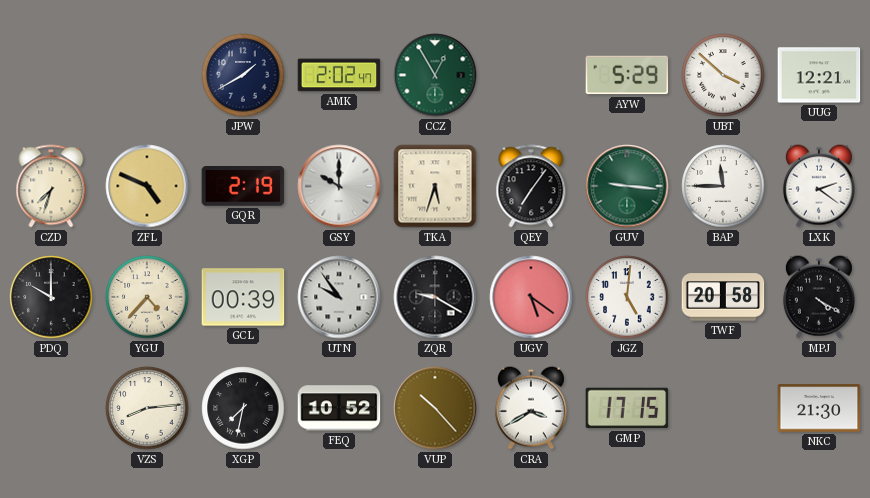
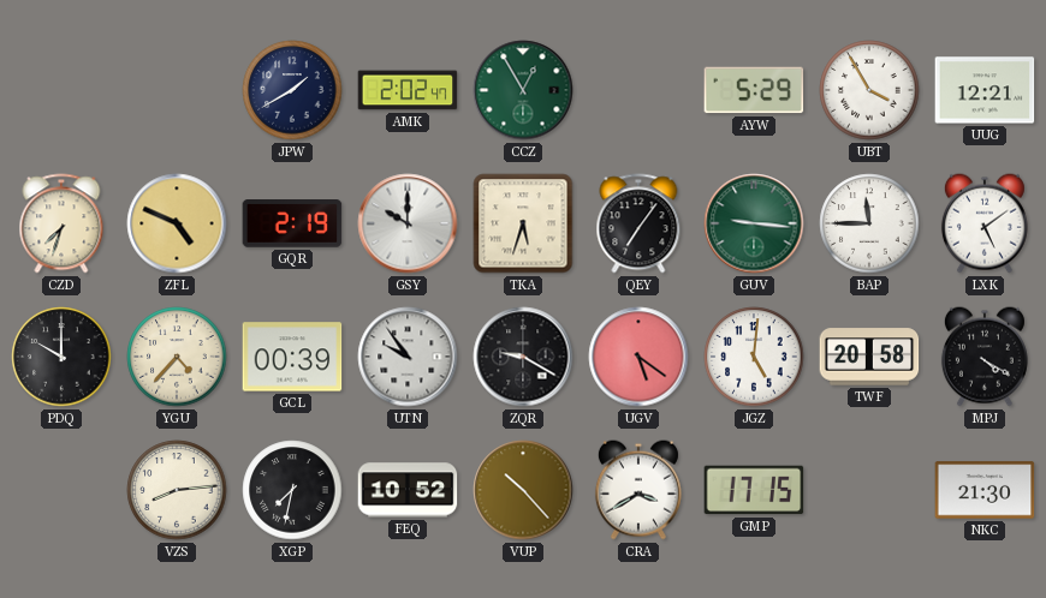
UBT: 3:52 -> 3:55
LXK: 2:21 -> 5:09
